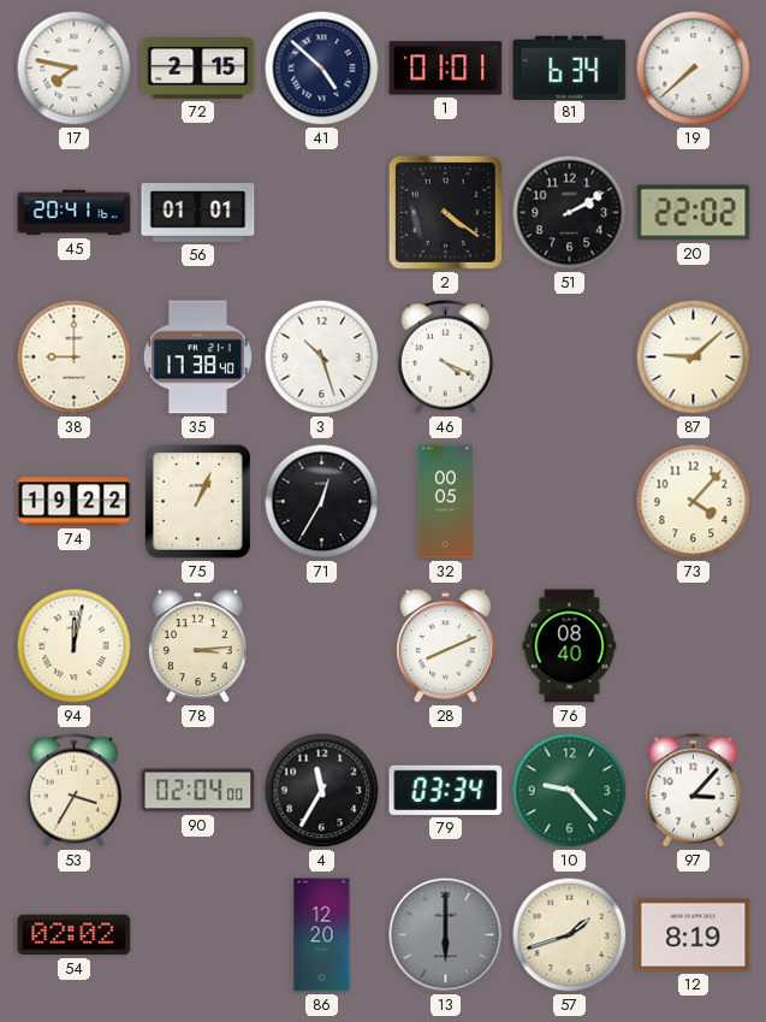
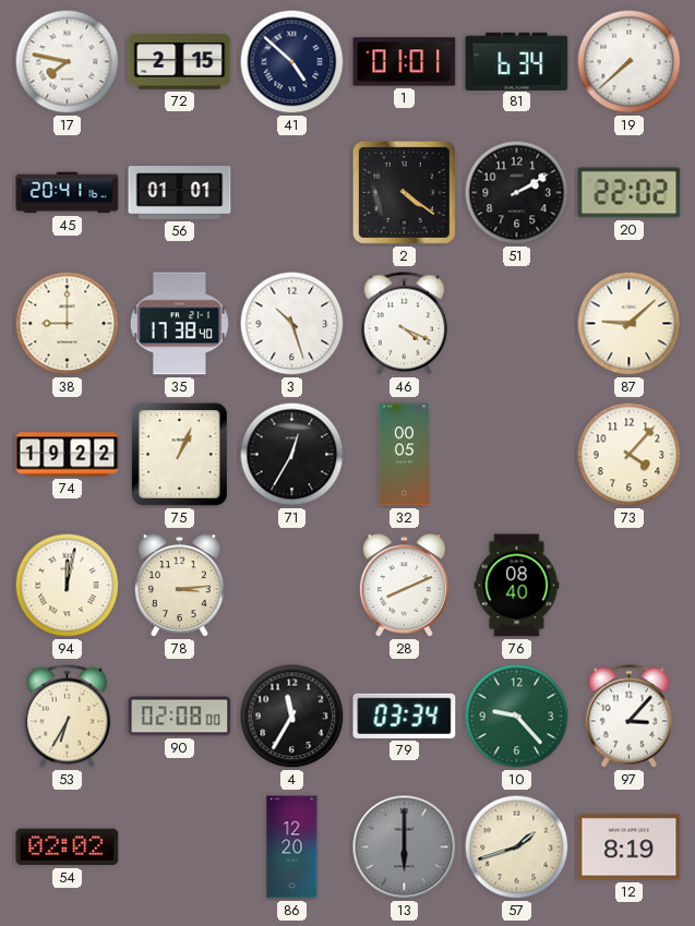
53: 3:35 -> 6:35
90: 02:04 -> 02:08
